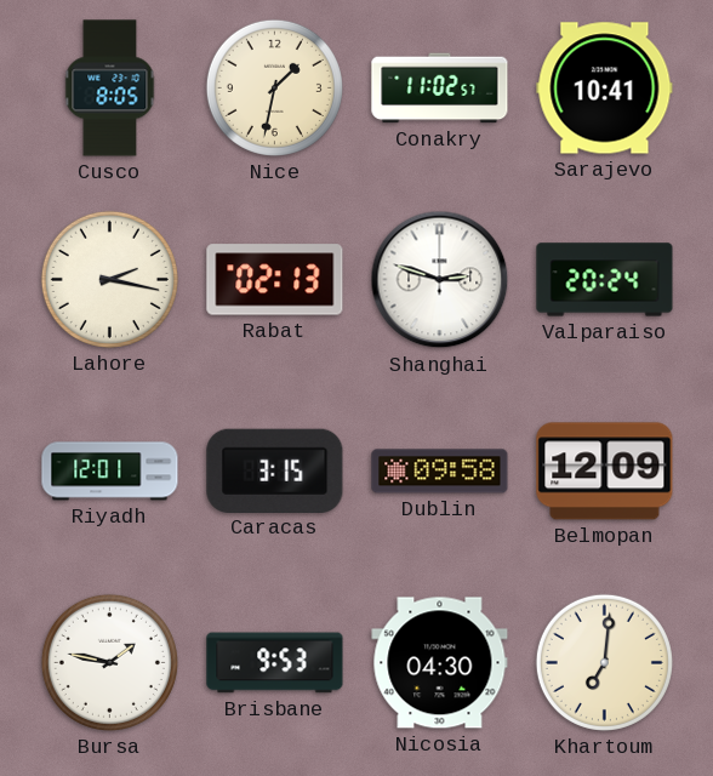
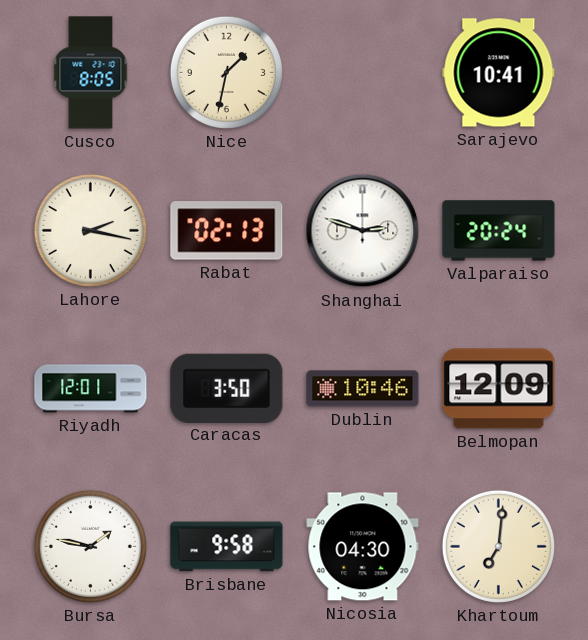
Conakry: 11:02 -> none
Caracas: 3:15 -> 3:50
Dublin: 09:58 -> 10:46
Brisbane: 9:53 -> 9:58
